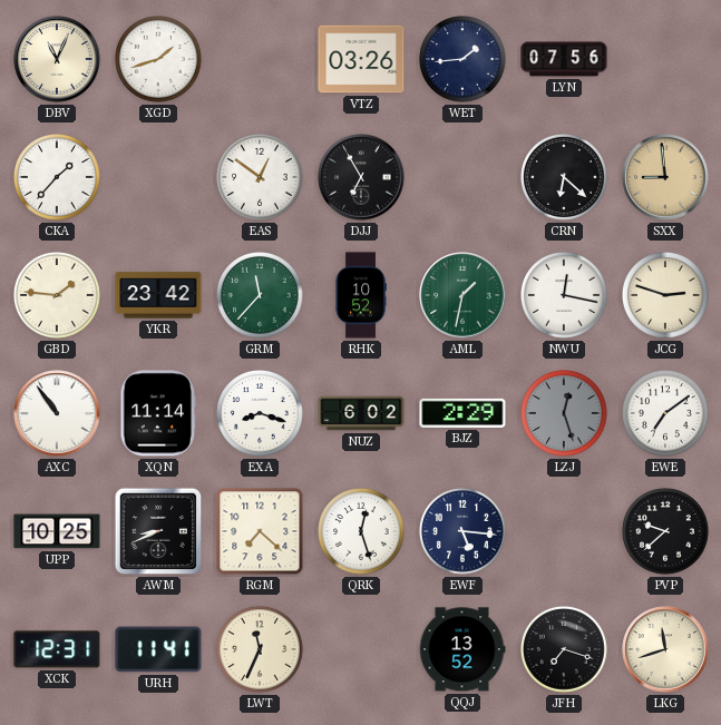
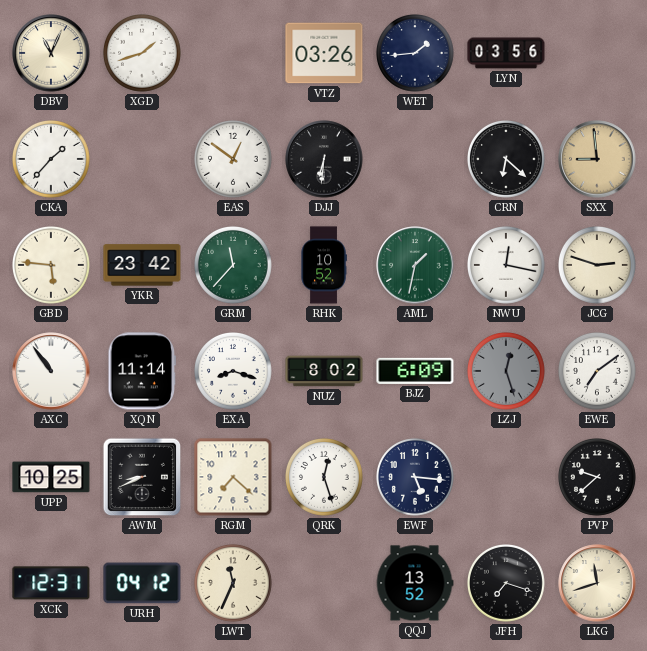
LYN: 07:56 -> 03:56
DJJ: 6:55 -> 6:31
GBD: 1:46 -> 5:46
NUZ: 6:02 -> 8:02
BJZ: 2:29 -> 6:09
URH: 11:41 -> 04:12
